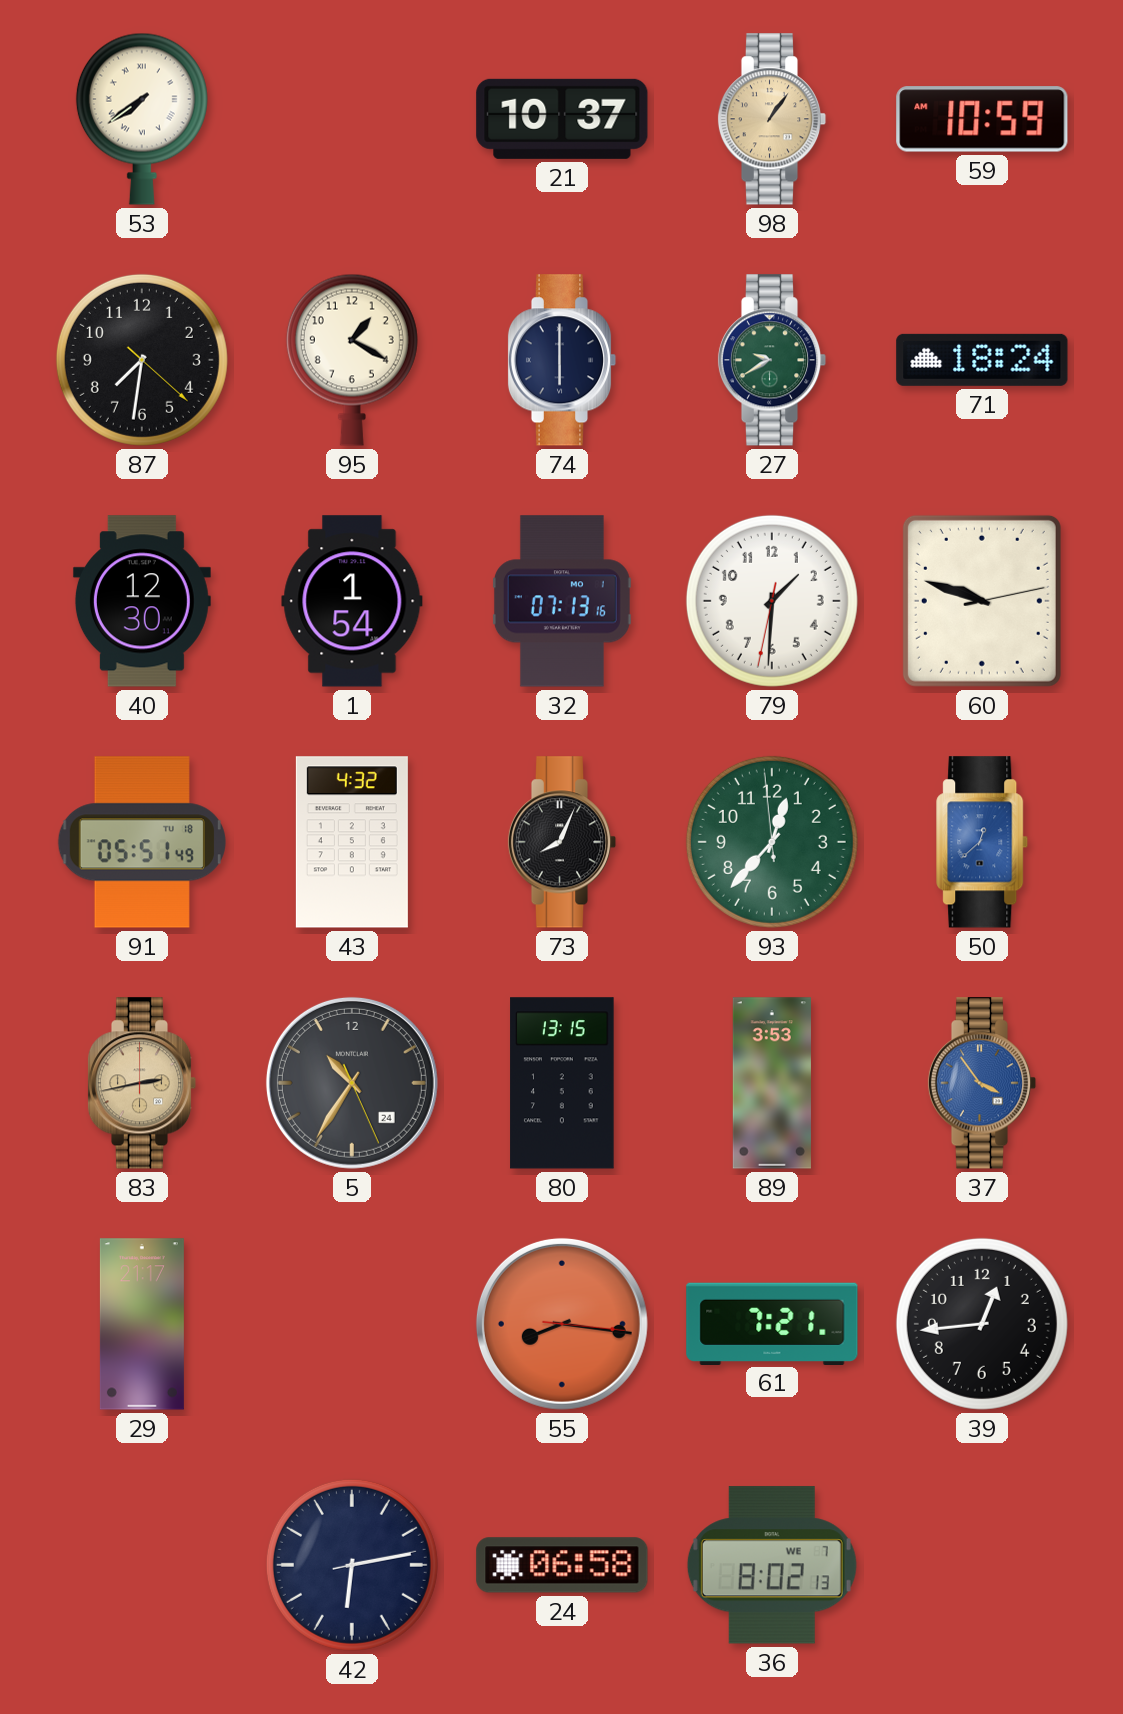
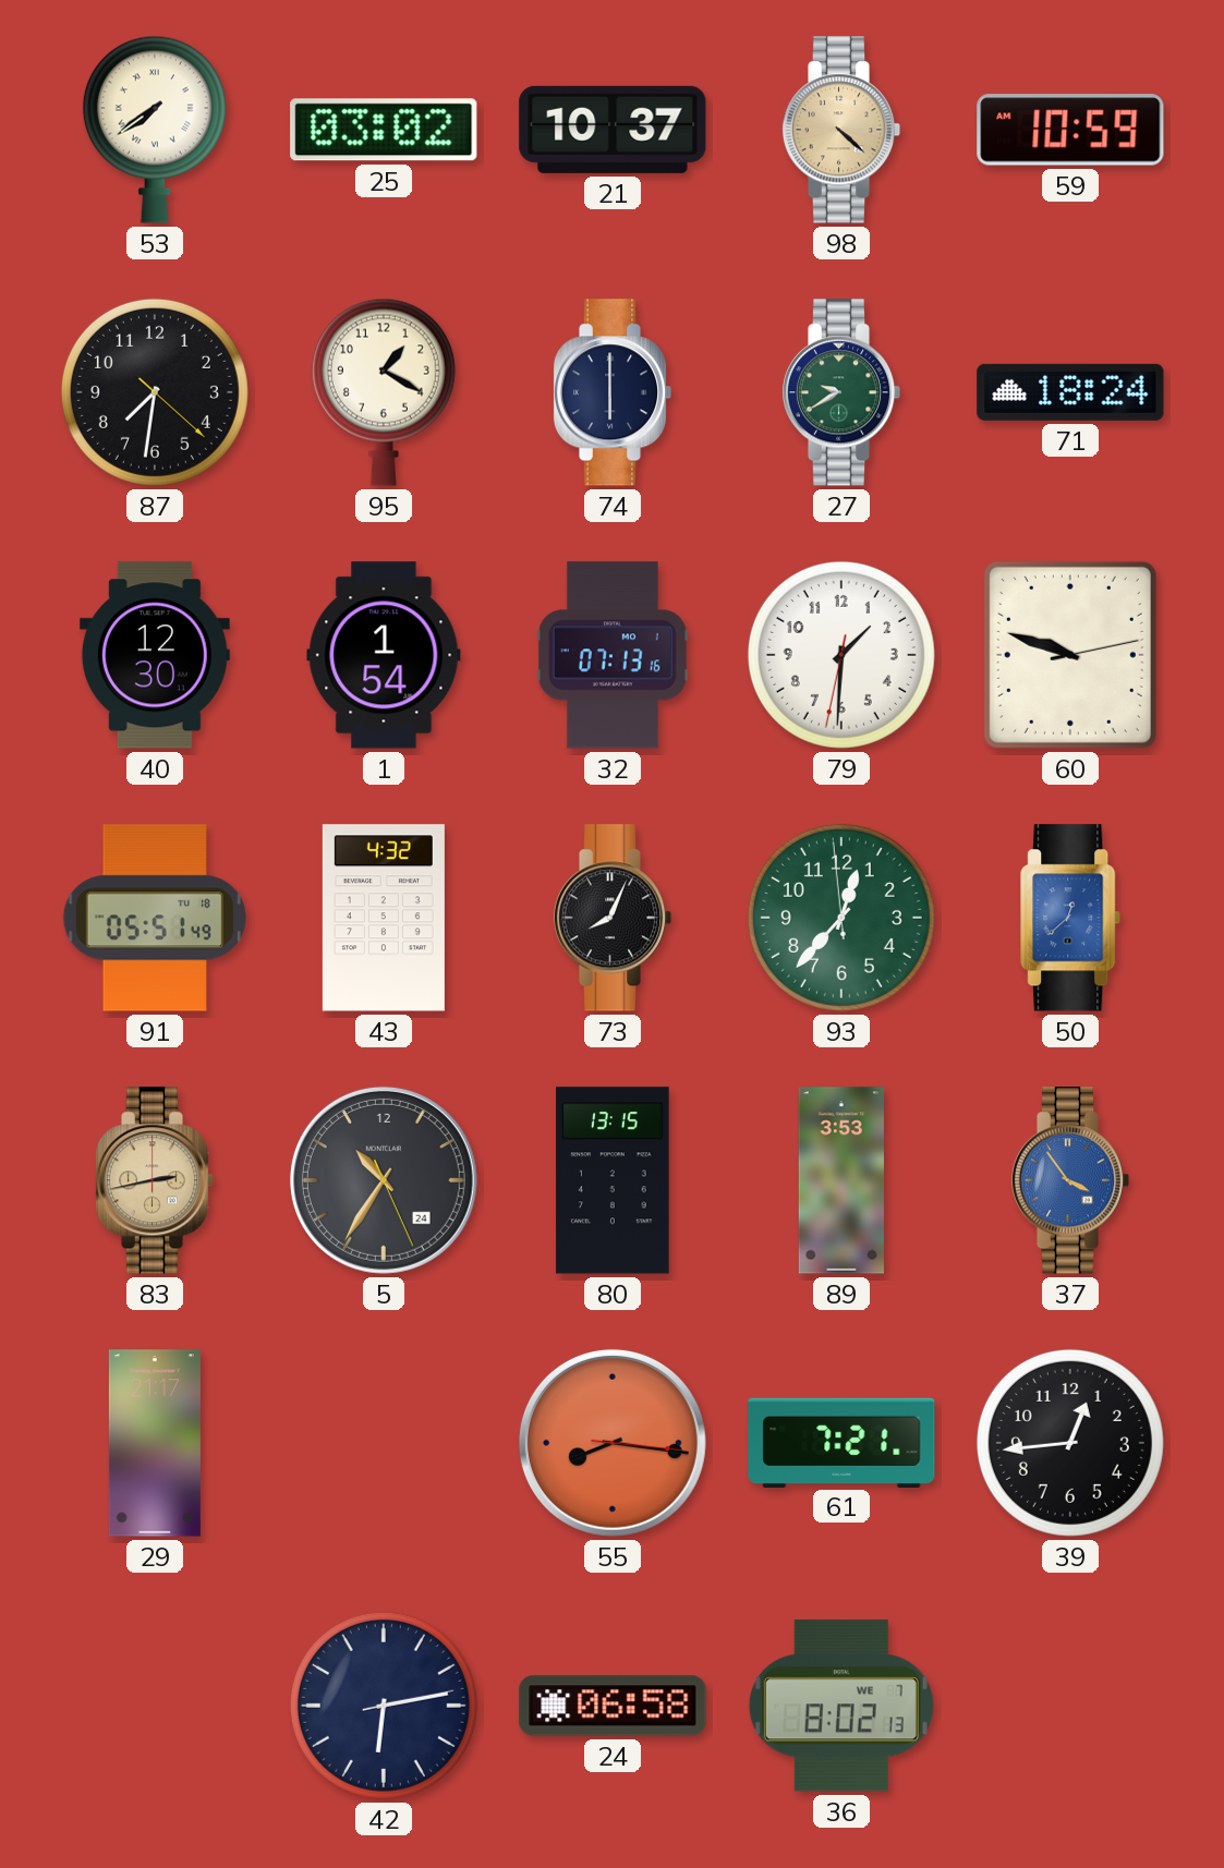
25: none -> 03:02
98: 1:06 -> 4:22
